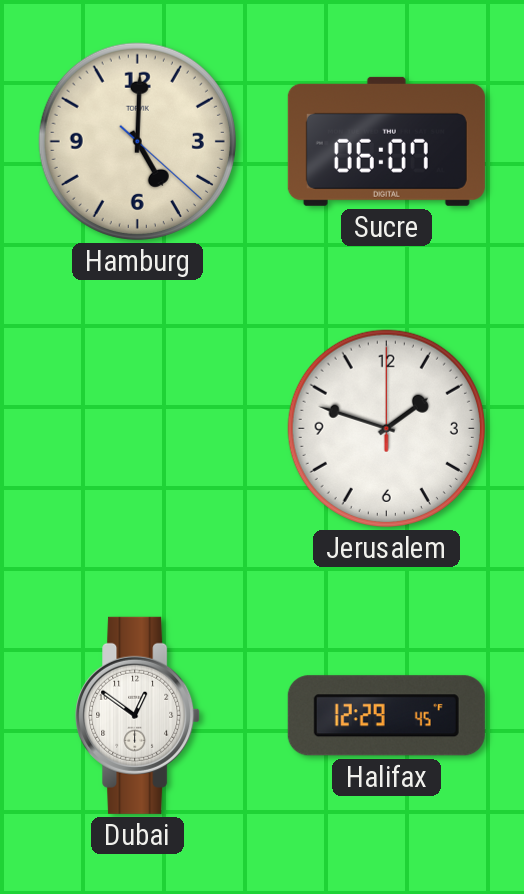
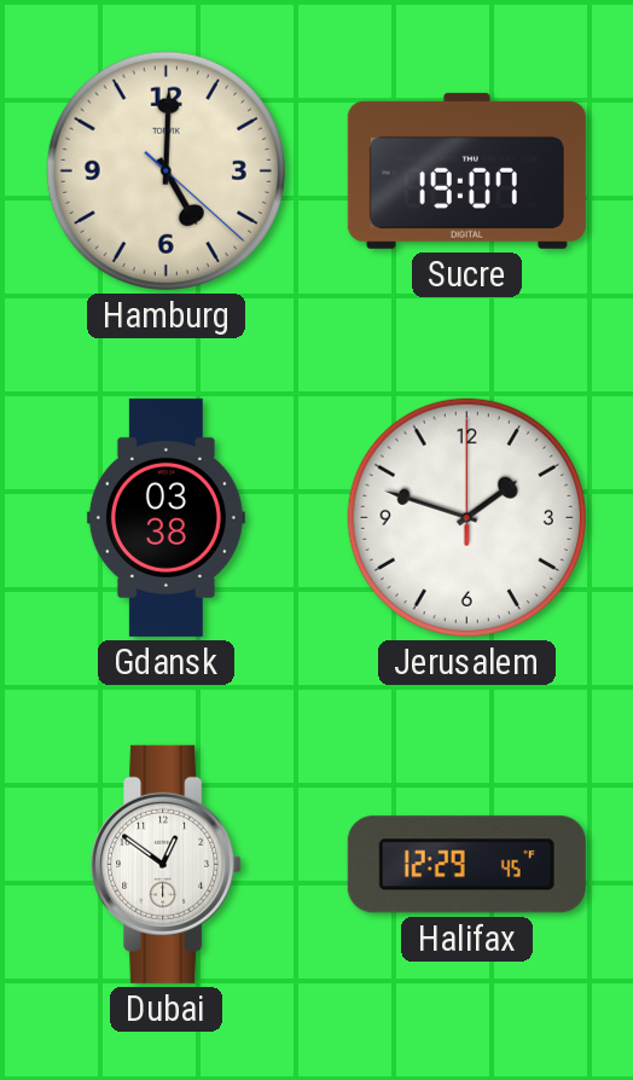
Sucre: 06:07 -> 19:07
Gdansk: none -> 03:38
